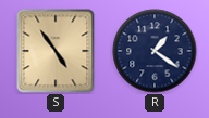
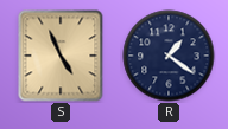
S: 4:54 -> 4:56
